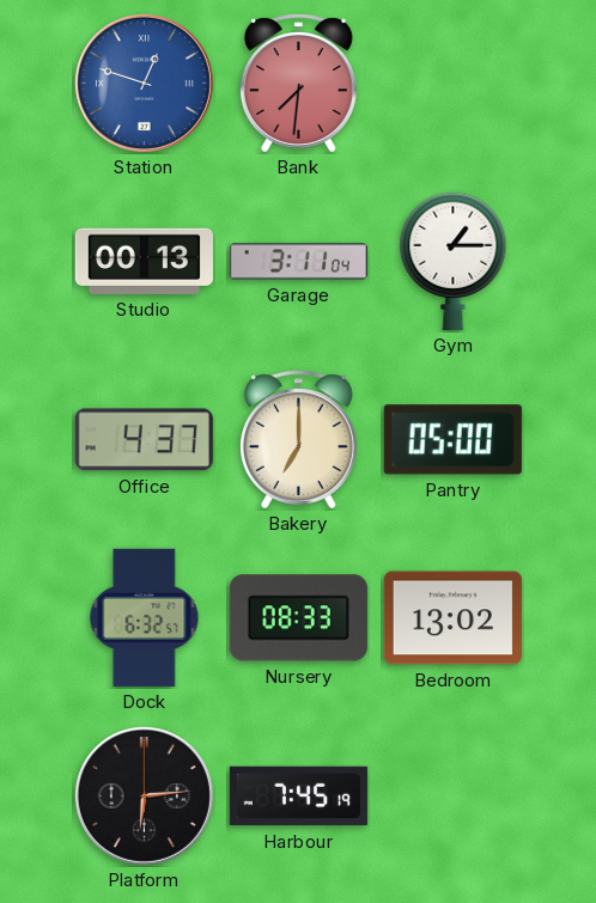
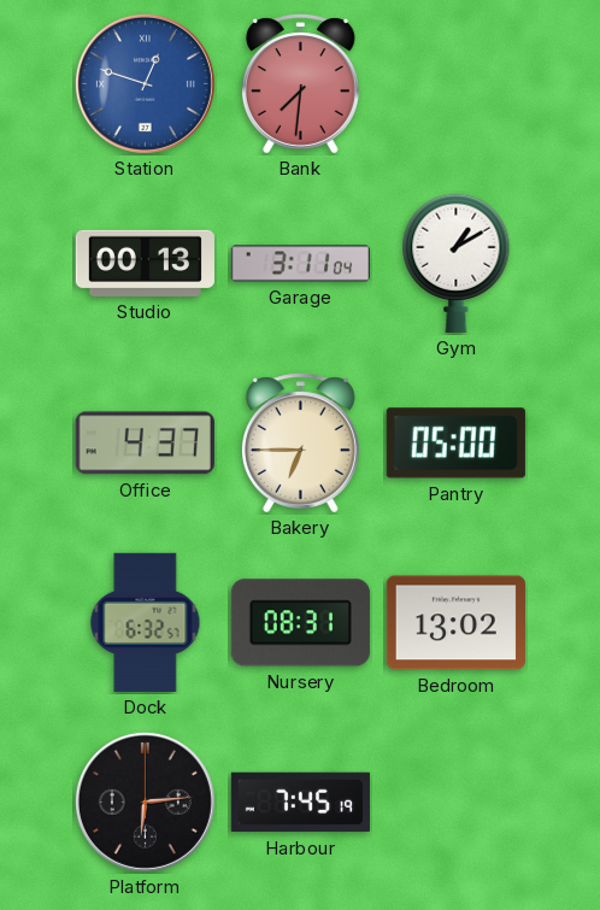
Gym: 1:15 -> 1:10
Bakery: 7:00 -> 6:45
Nursery: 08:33 -> 08:31
